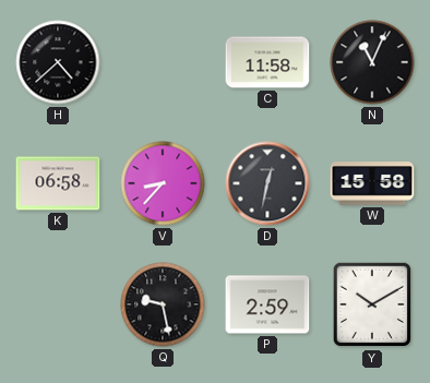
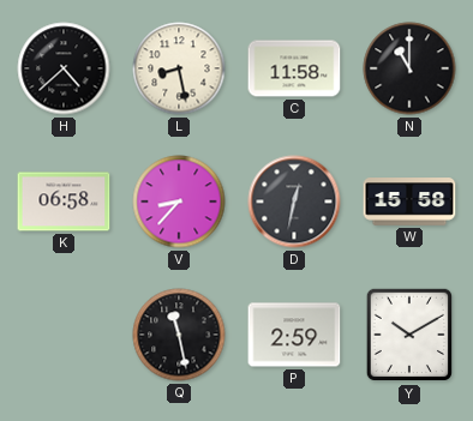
L: none -> 8:28
N: 11:04 -> 11:00
Q: 9:28 -> 11:28
